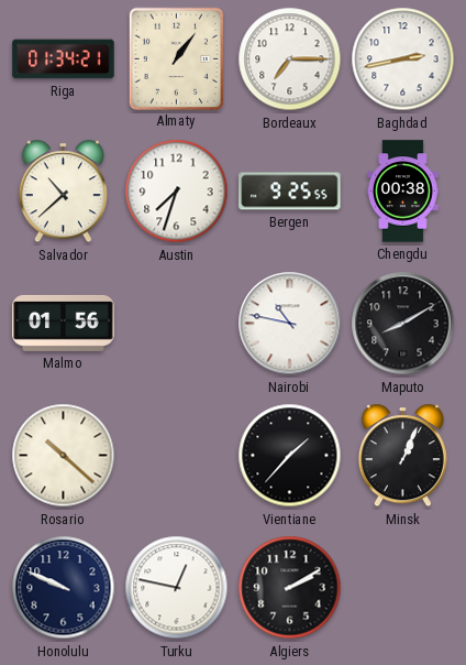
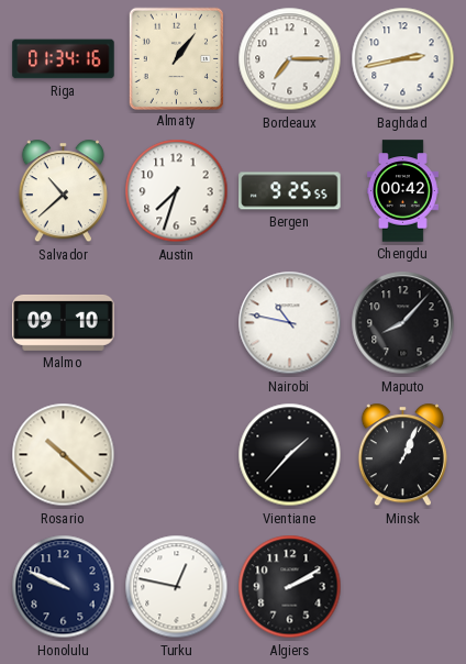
Riga: 01:34:21 -> 01:34:16
Chengdu: 00:38 -> 00:42
Malmo: 01:56 -> 09:10
Maputo: 8:10 -> 8:07
